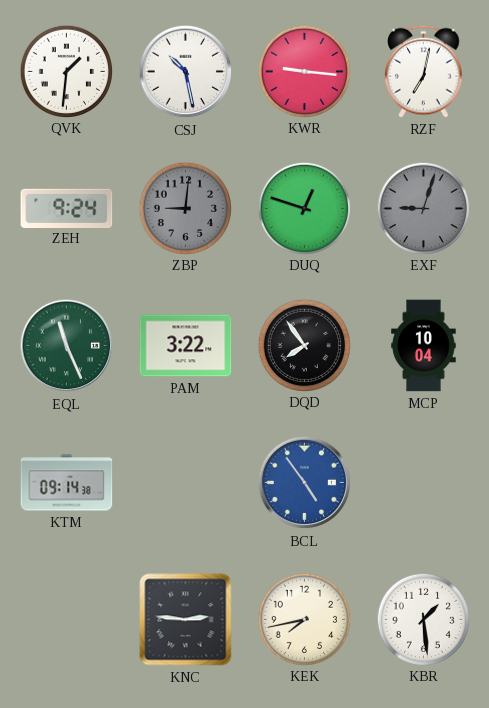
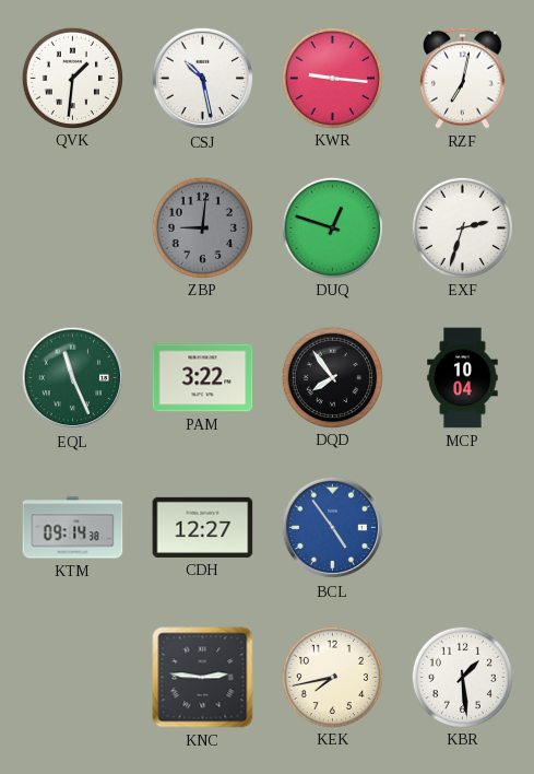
ZEH: 9:24 -> none
EXF: 9:03 -> 2:33
EXF dial: grey -> white
CDH: none -> 12:27
